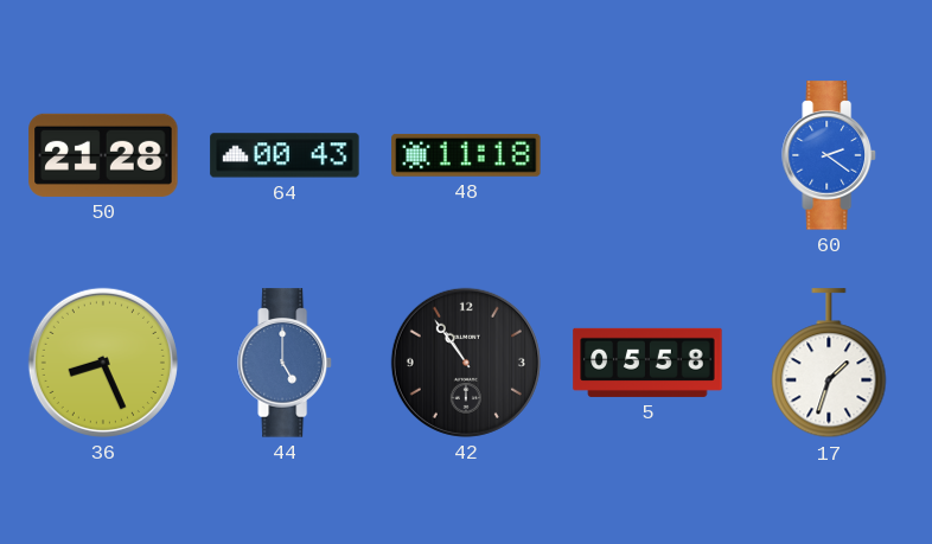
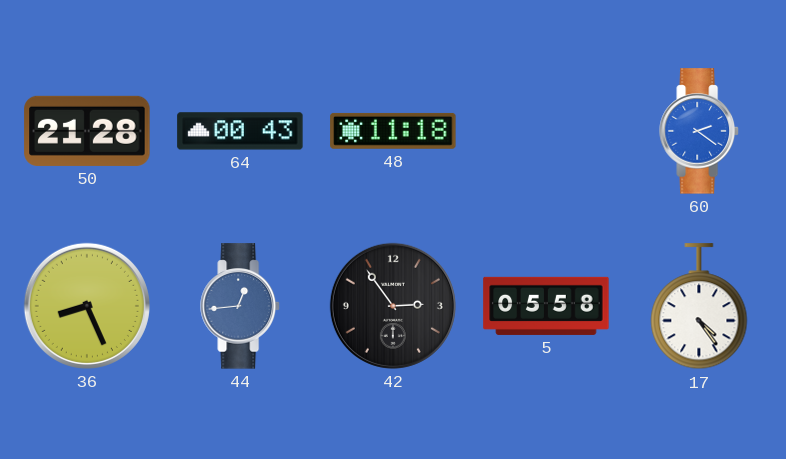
44: 5:00 -> 12:44
42: 10:54 -> 2:54
17: 1:33 -> 4:24
